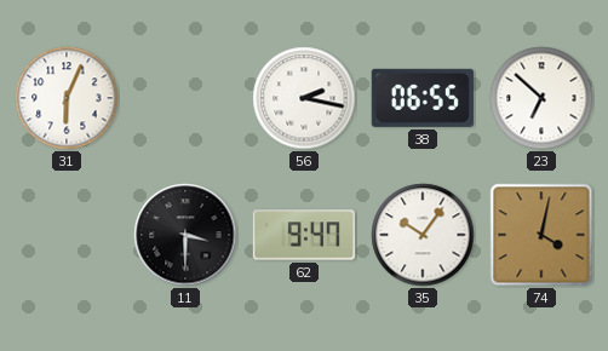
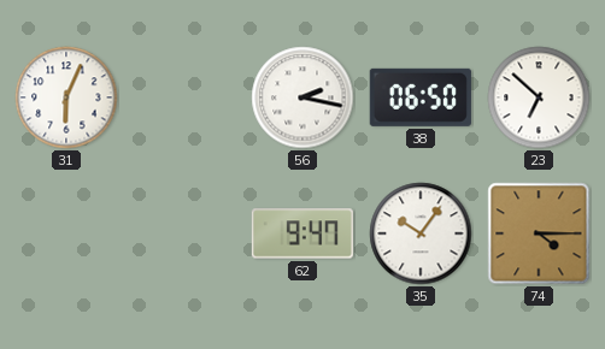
38: 06:55 -> 06:50
11: 3:30 -> none
74: 4:02 -> 4:15
